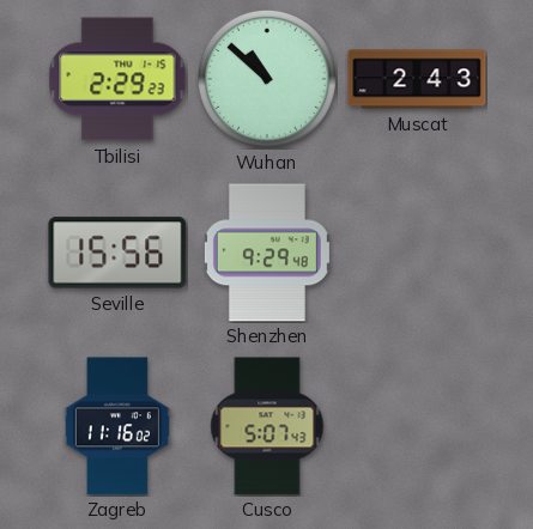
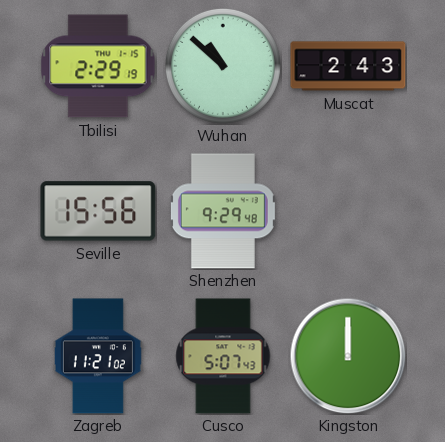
Tbilisi: 2:29:23 -> 2:29:19
Zagreb: 11:16 -> 11:21
Kingston: none -> 12:00
